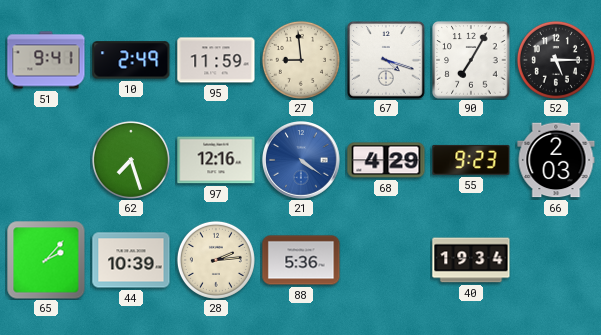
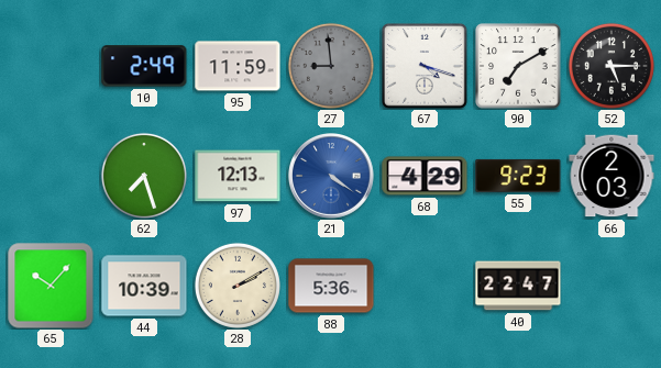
51: 9:41 -> none
27 dial: cream -> grey
90: 7:05 -> 7:10
97: 12:16 -> 12:13
65: 2:07 -> 10:07
28: 2:14 -> 2:10
40: 19:34 -> 22:47
